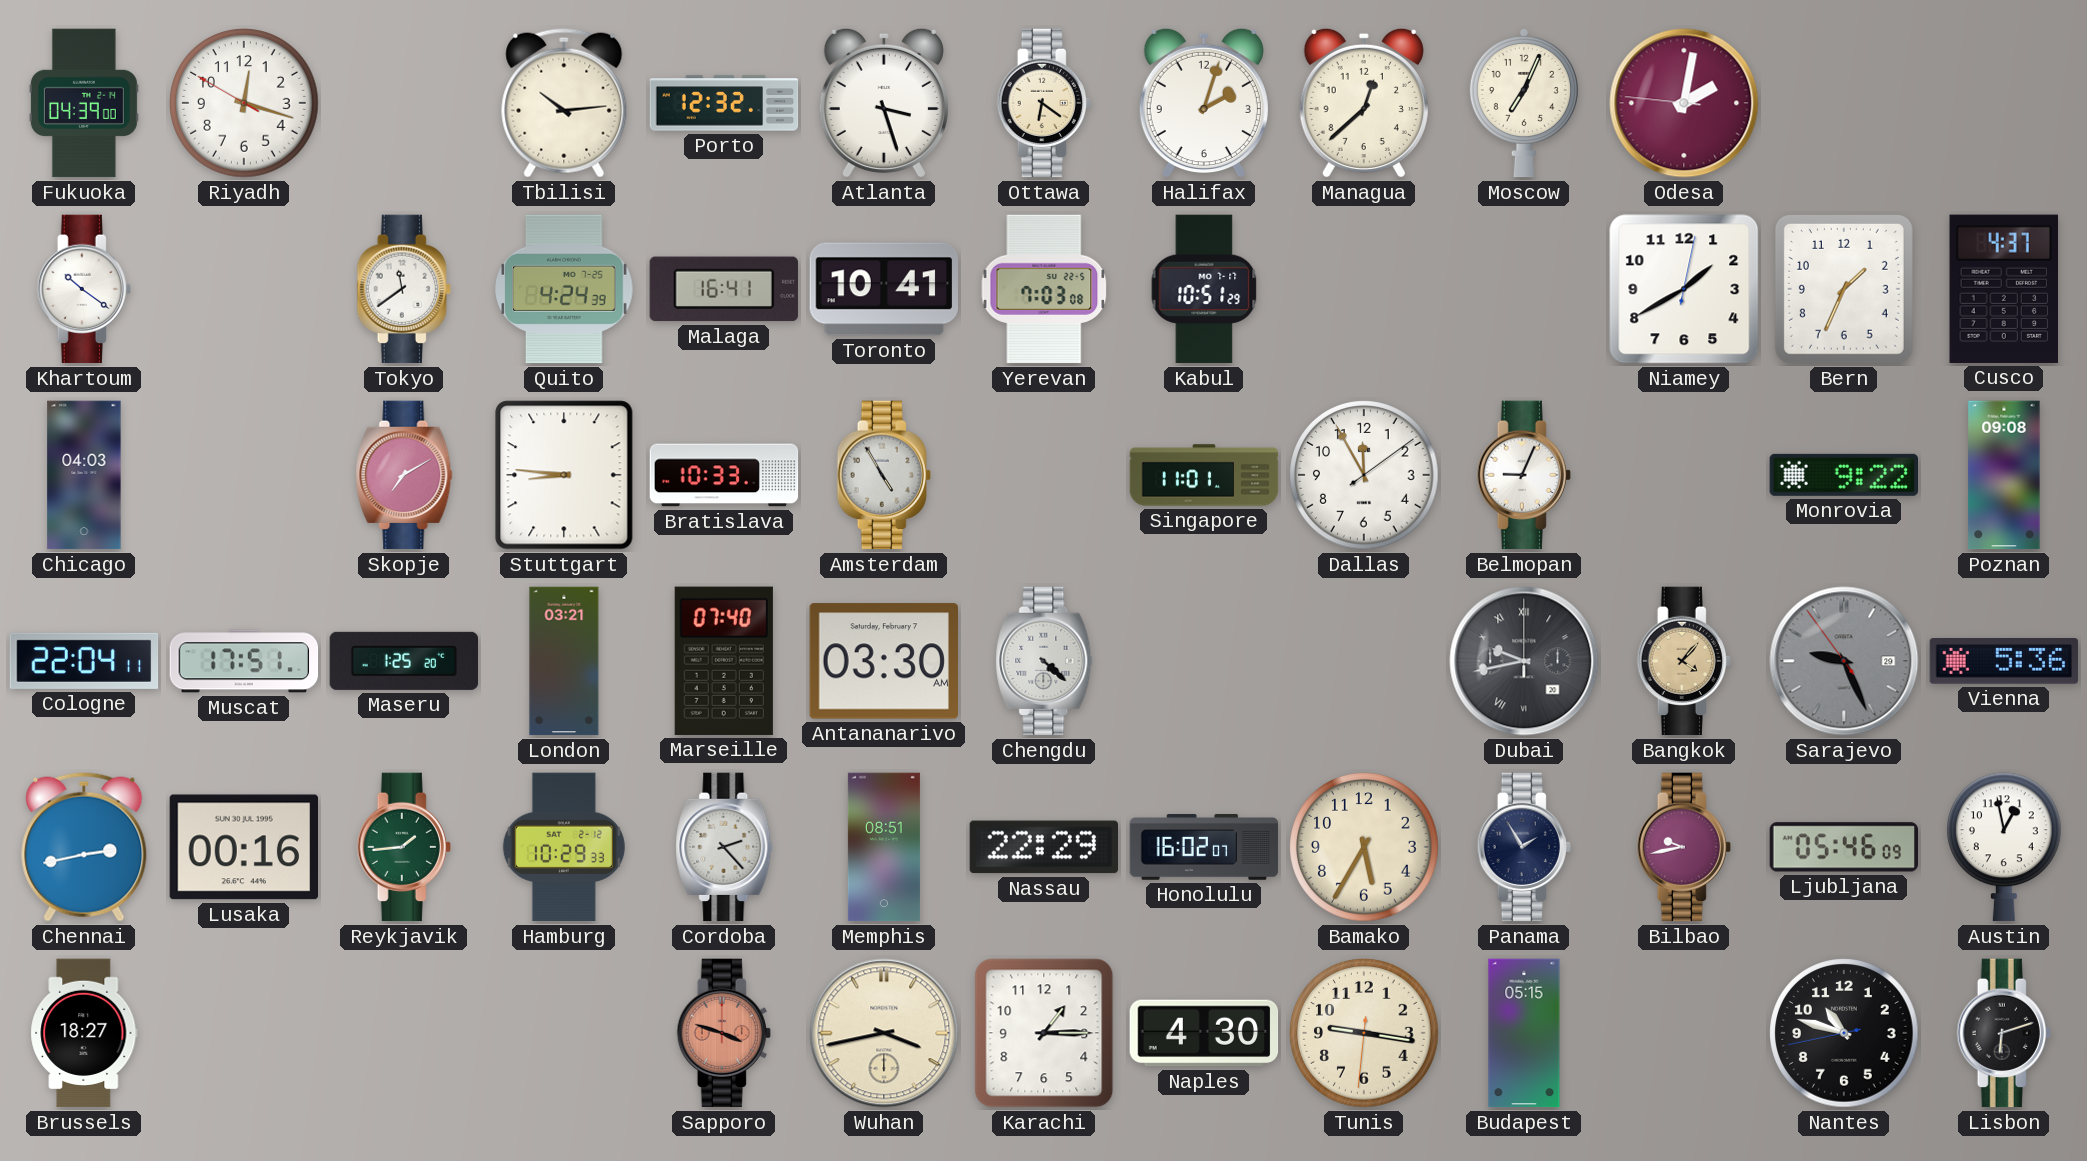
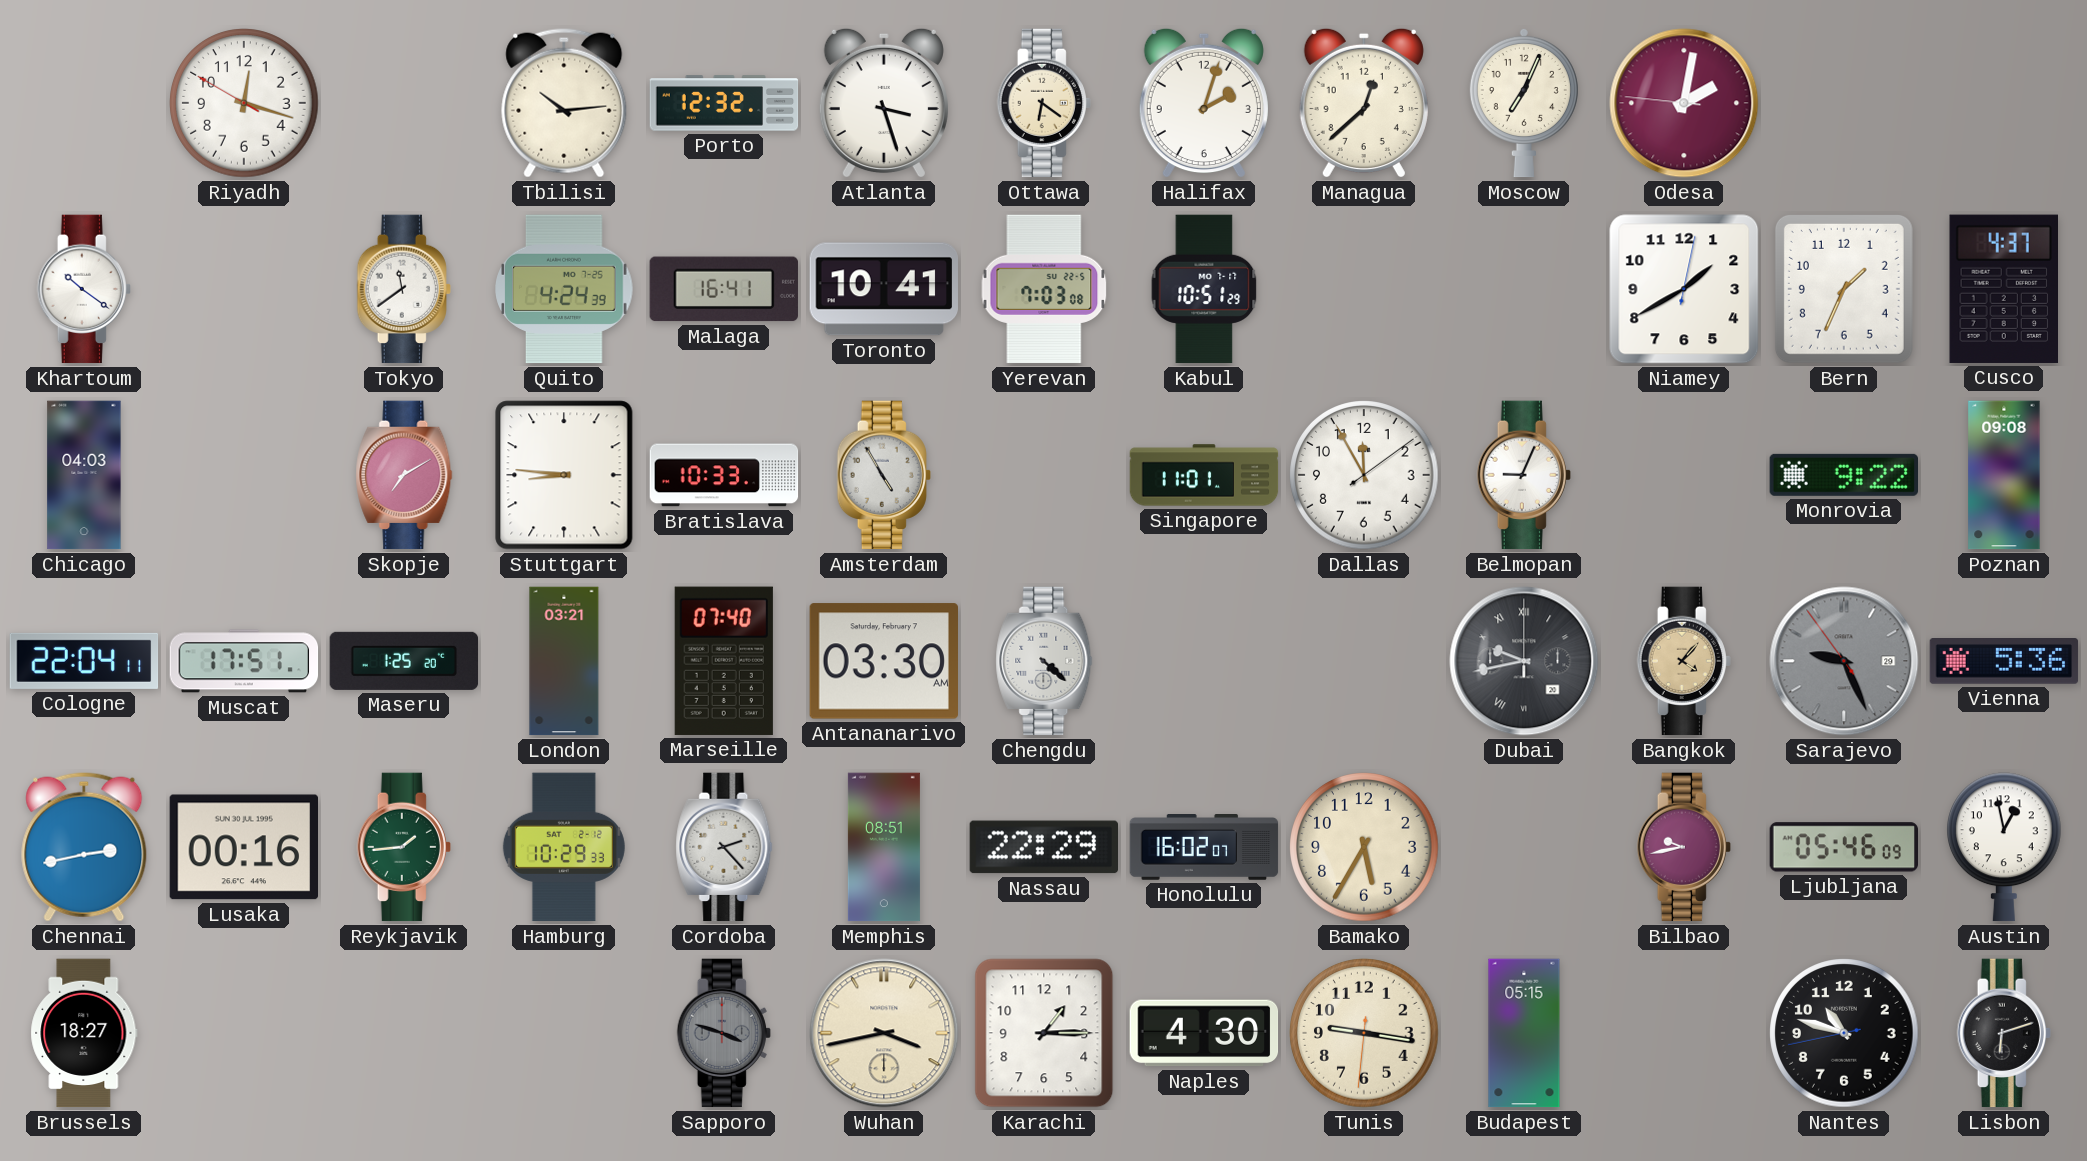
Fukuoka: 04:39 -> none
Panama: 1:55 -> none
Sapporo dial: salmon -> grey
